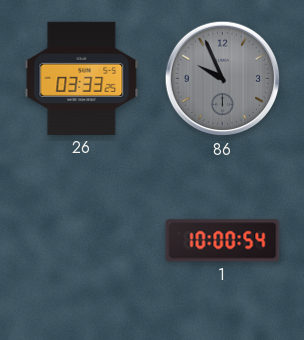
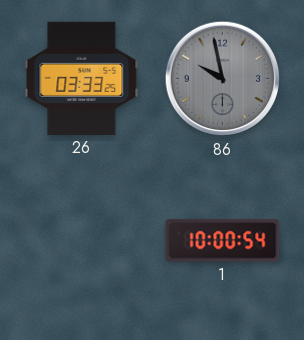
86: 9:56 -> 9:58
